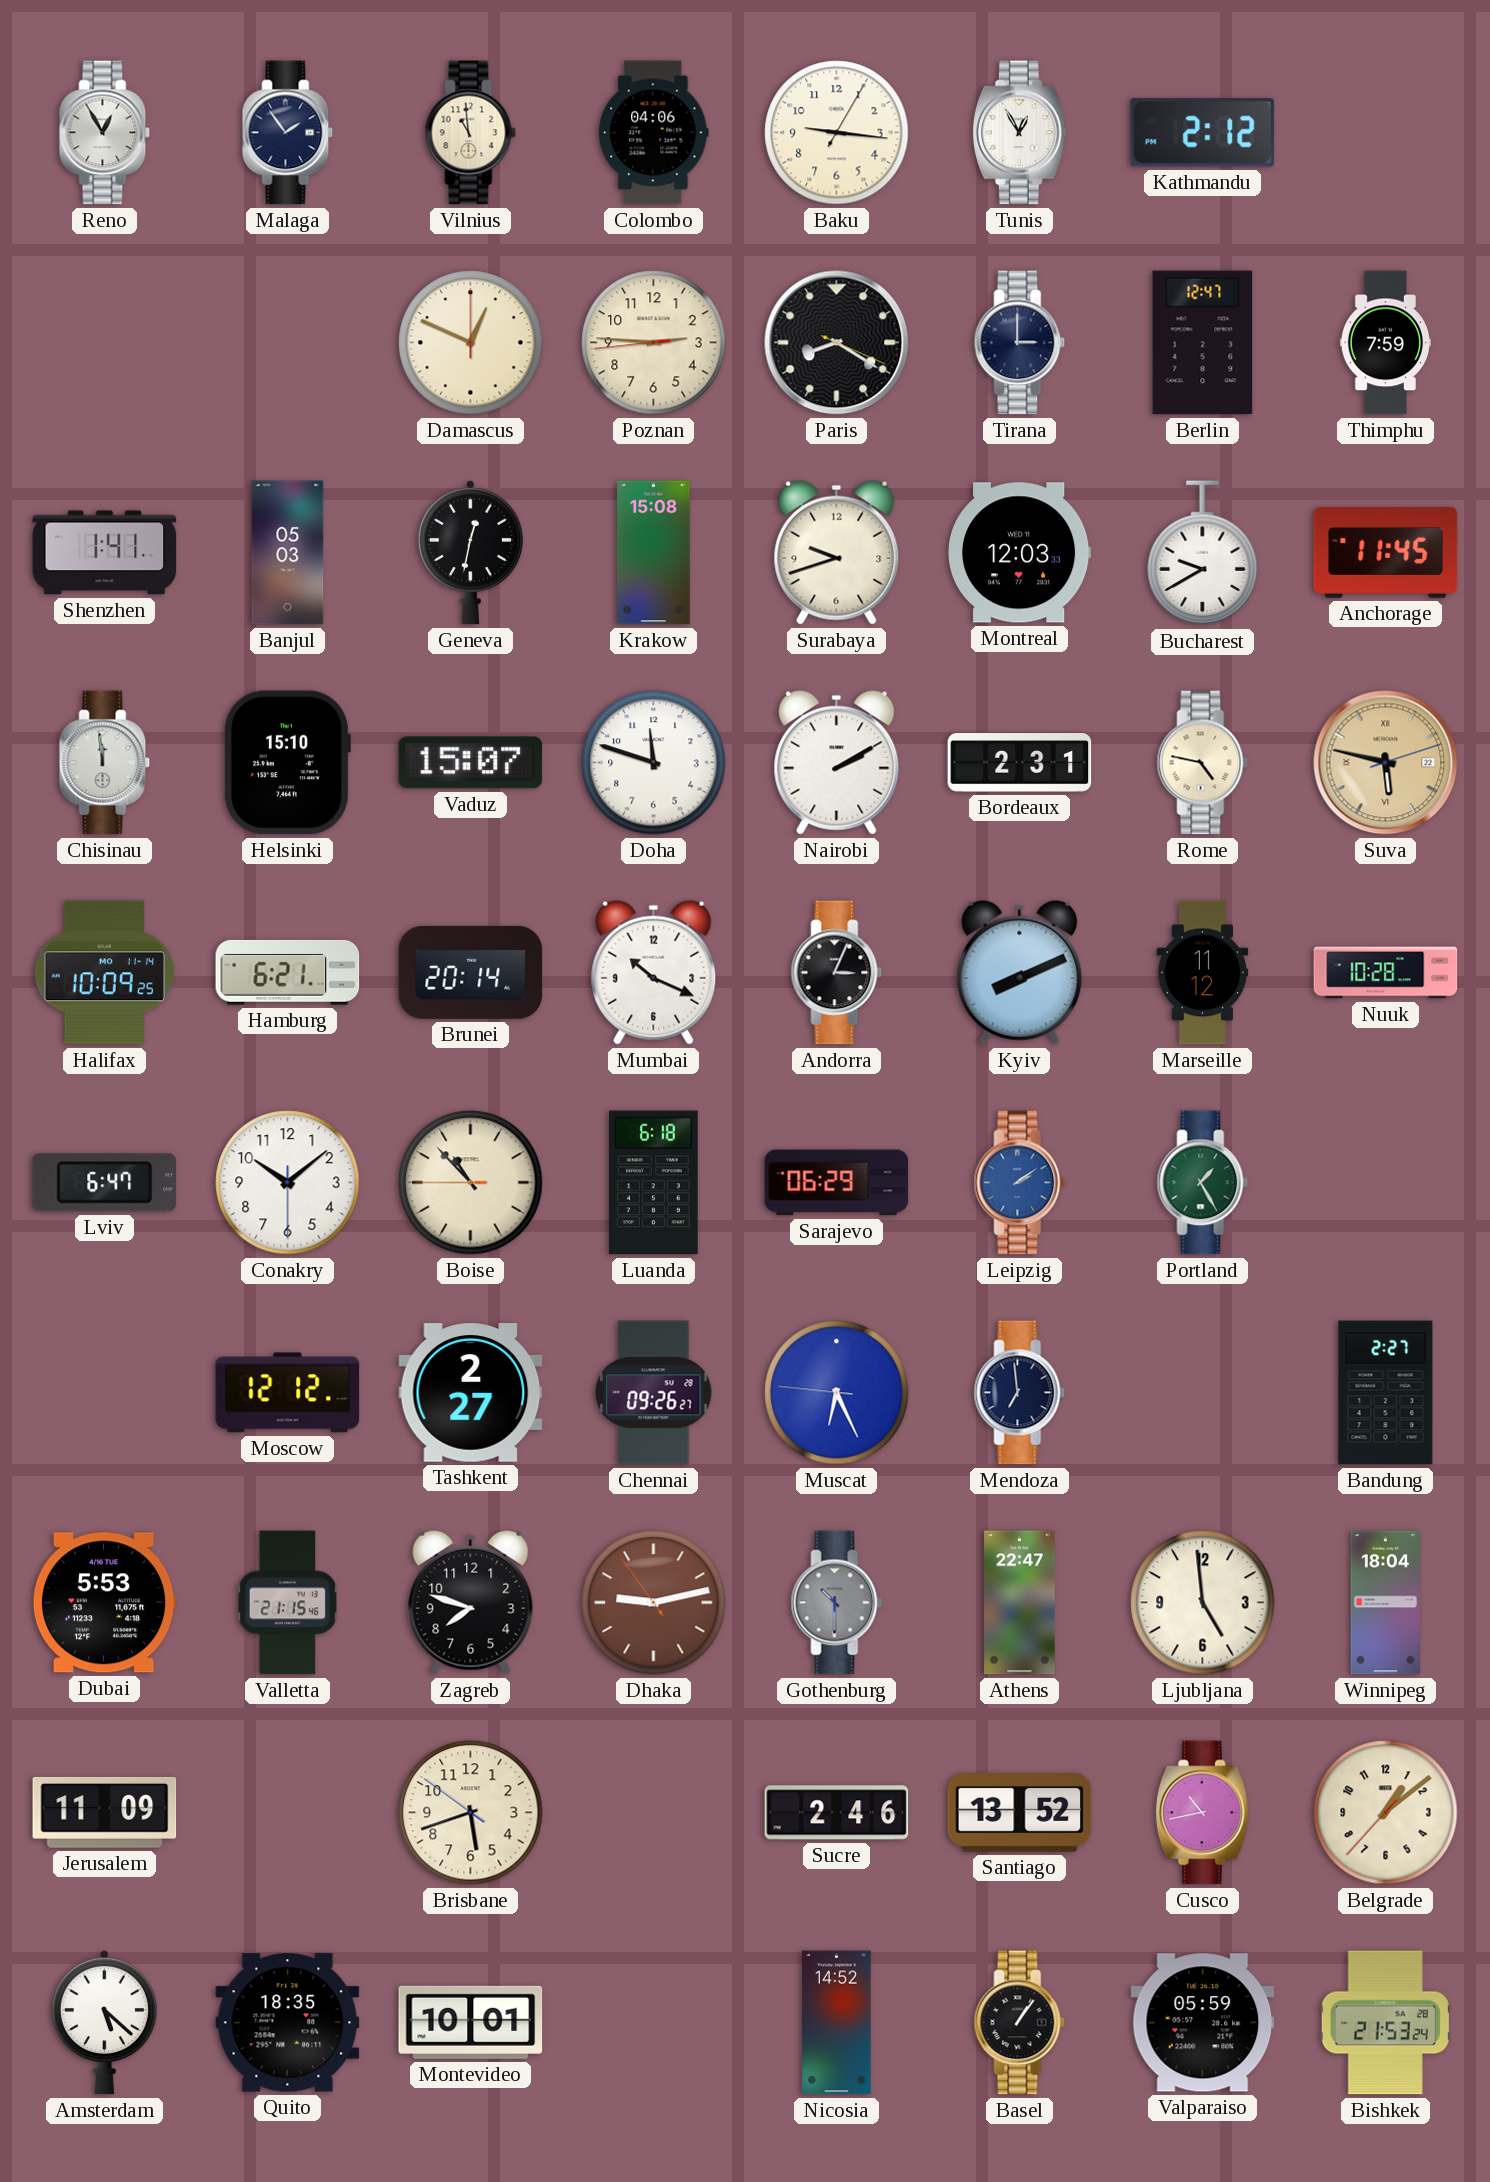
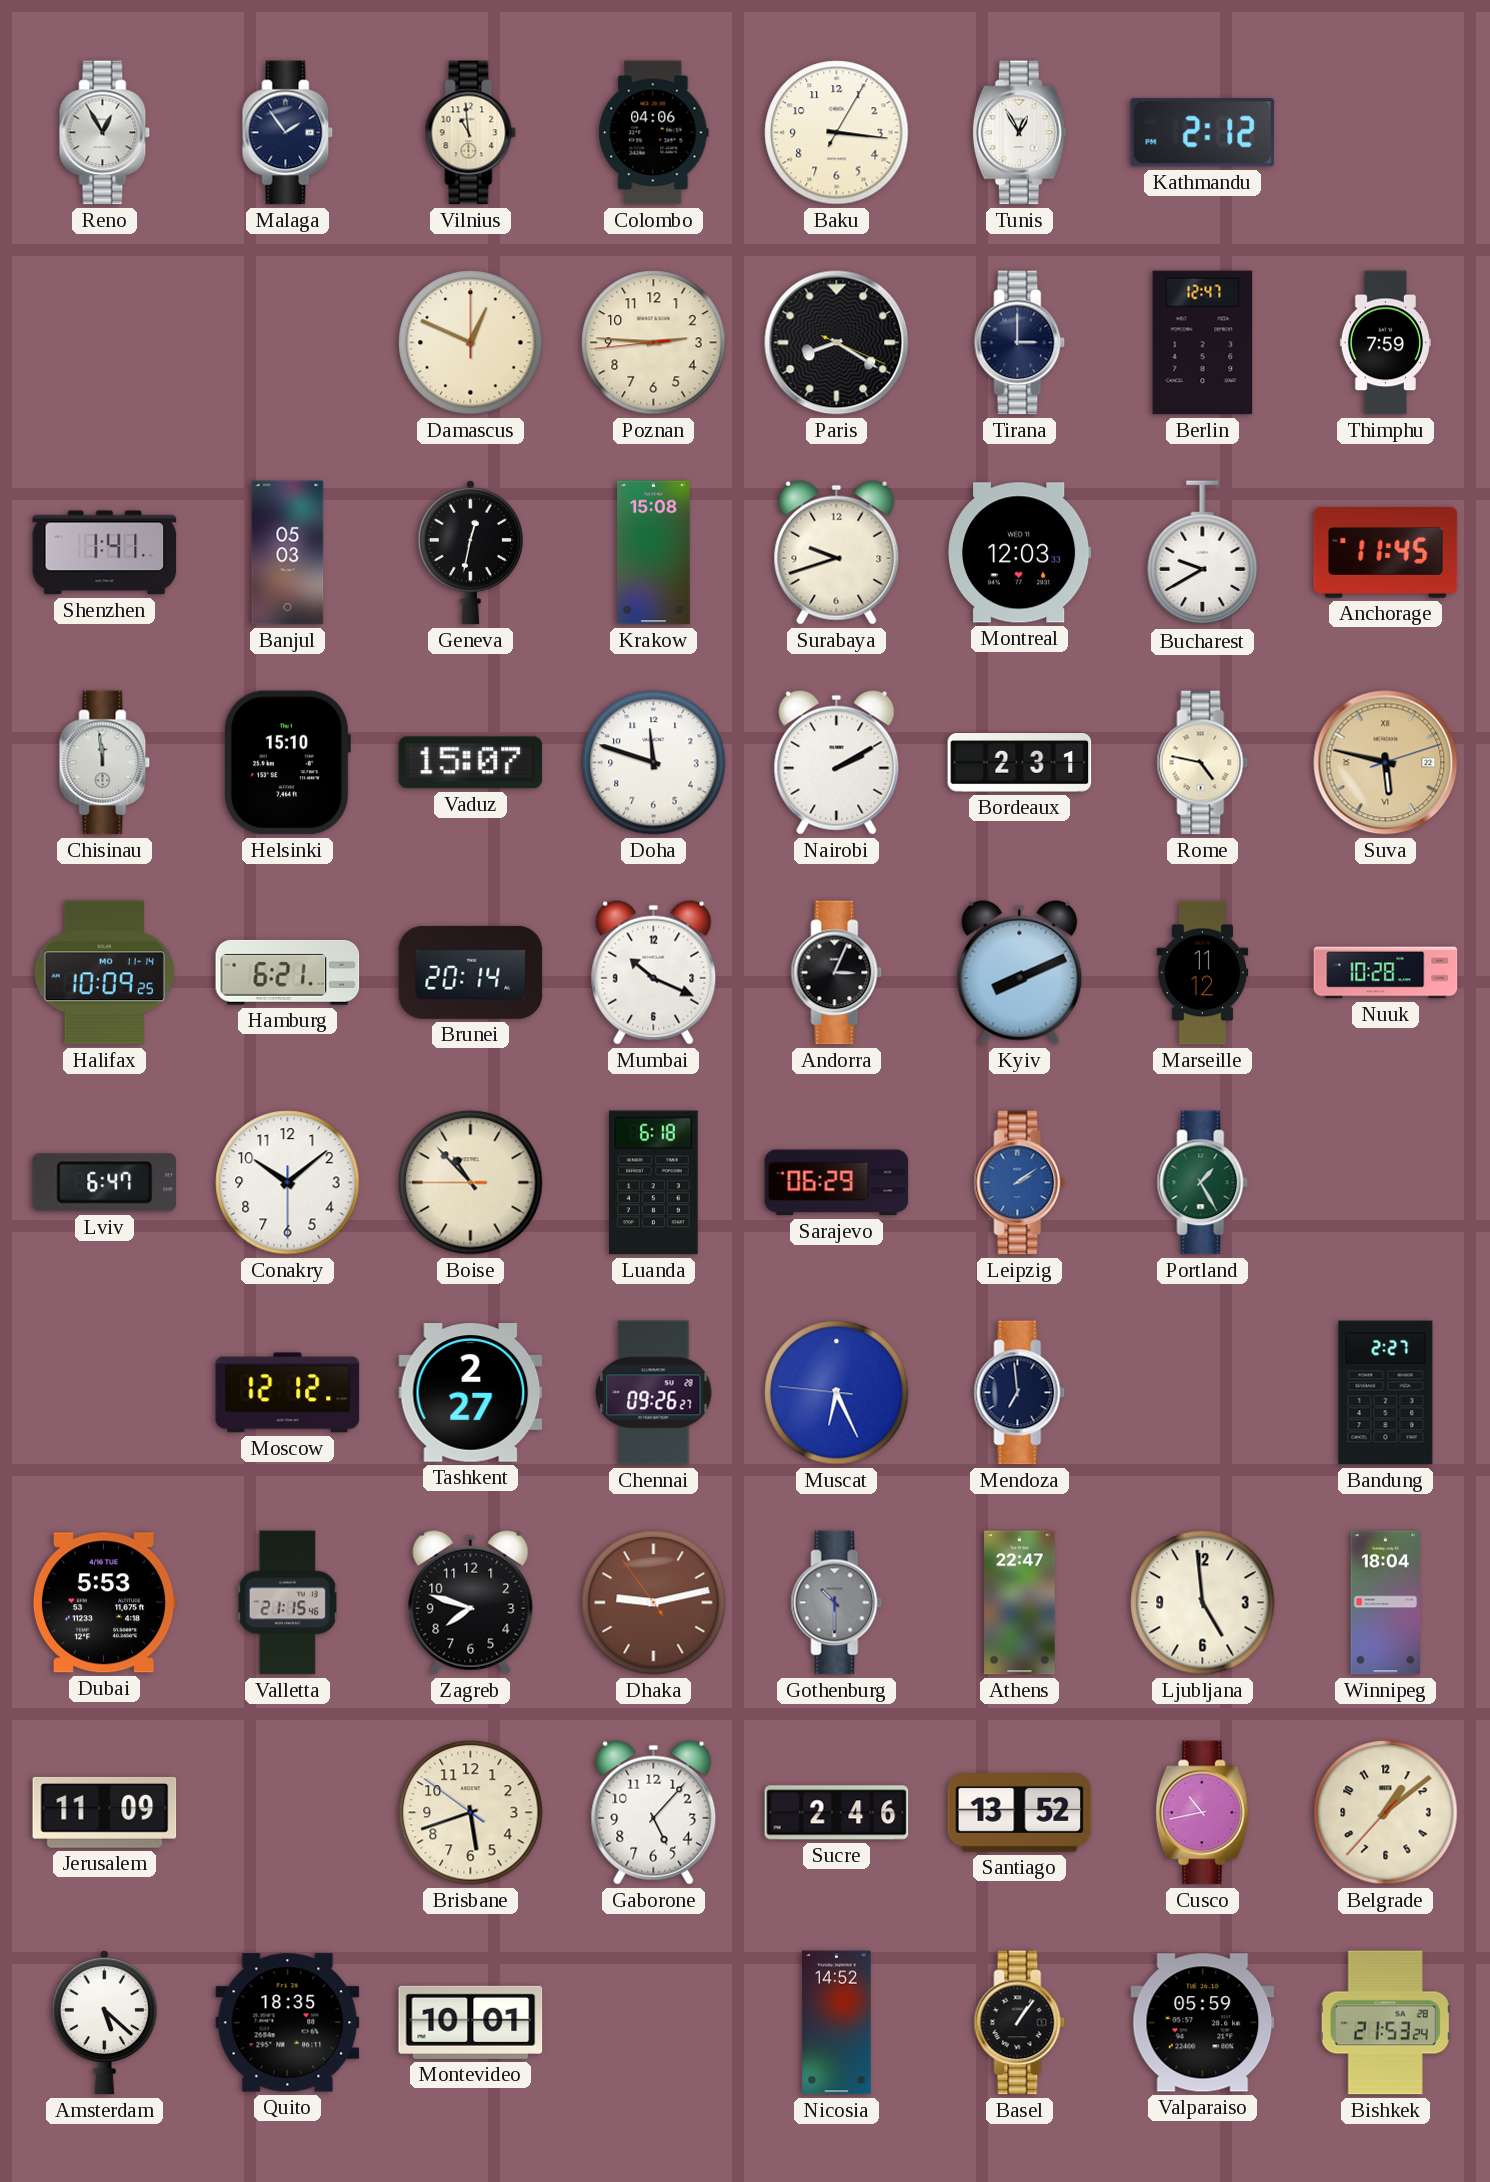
Baku: 9:16 -> 3:16
Gaborone: none -> 5:07
